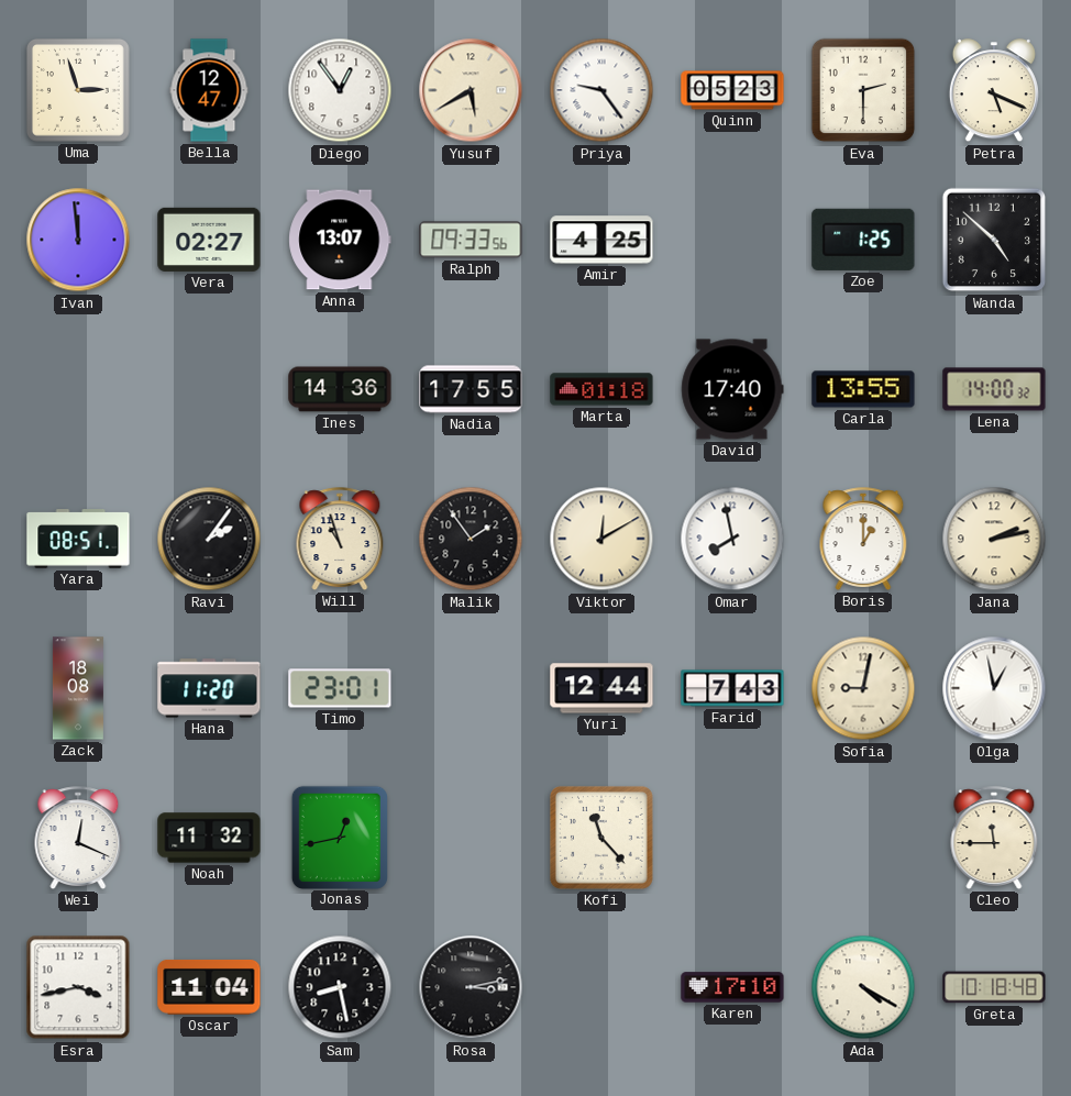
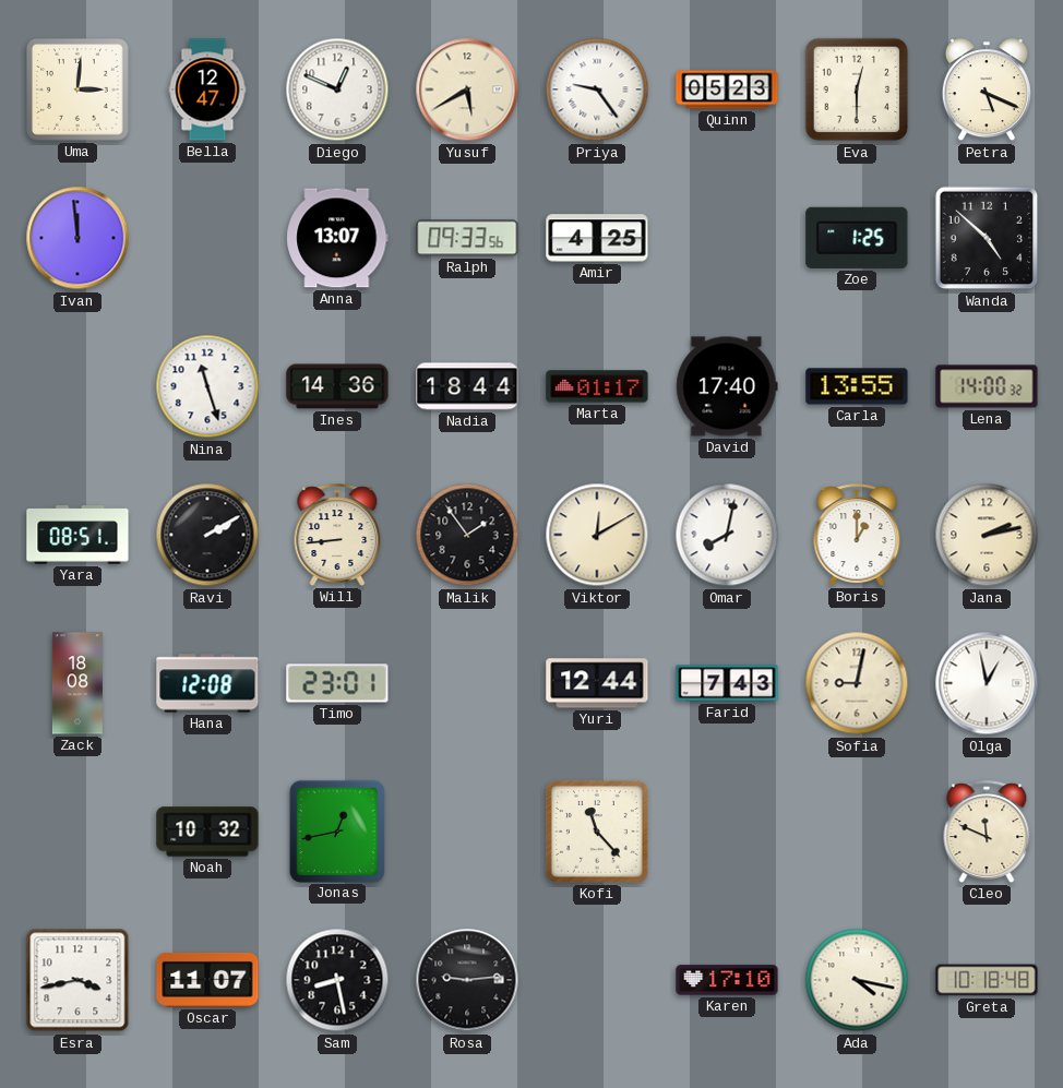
Uma: 2:57 -> 3:01
Diego: 12:54 -> 12:49
Eva: 2:30 -> 12:30
Vera: 02:27 -> none
Nina: none -> 11:27
Nadia: 17:55 -> 18:44
Marta: 01:18 -> 01:17
Ravi: 2:06 -> 2:10
Will: 10:57 -> 8:44
Omar: 7:58 -> 8:02
Hana: 11:20 -> 12:08
Wei: 12:19 -> none
Noah: 11:32 -> 10:32
Cleo: 11:45 -> 11:49
Oscar: 11:04 -> 11:07
Rosa: 3:13 -> 9:14
Ada: 4:20 -> 4:17
